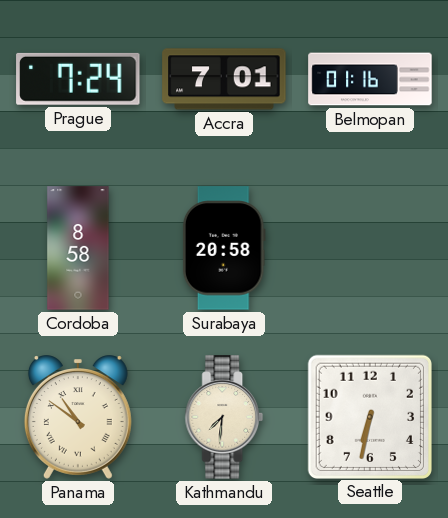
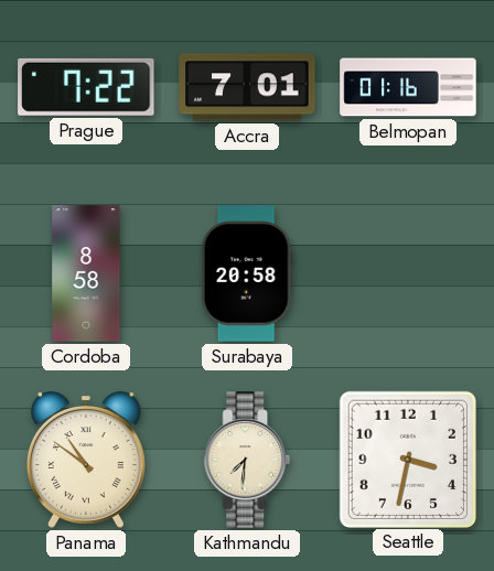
Prague: 7:24 -> 7:22
Seattle: 6:32 -> 3:32
